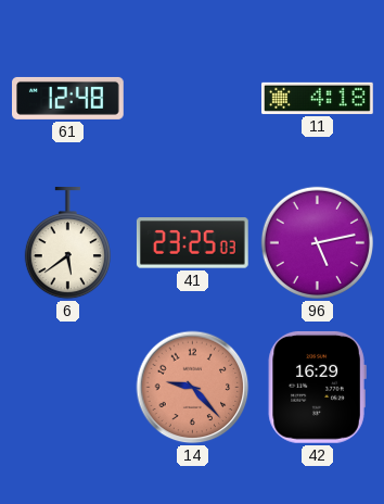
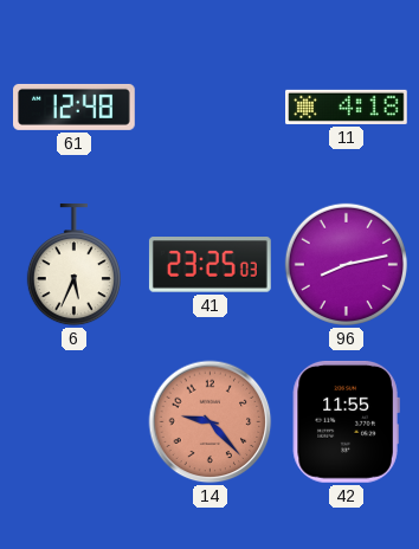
6: 5:39 -> 5:34
96: 5:13 -> 8:13
42: 16:29 -> 11:55
